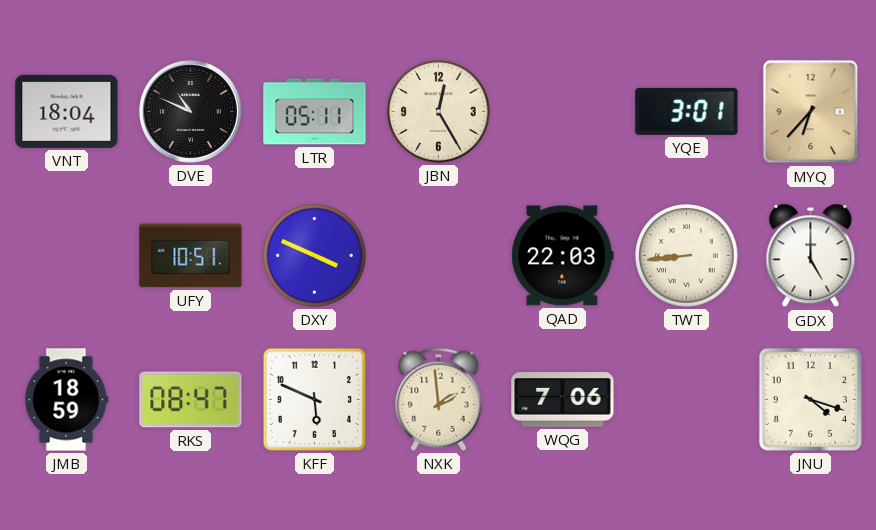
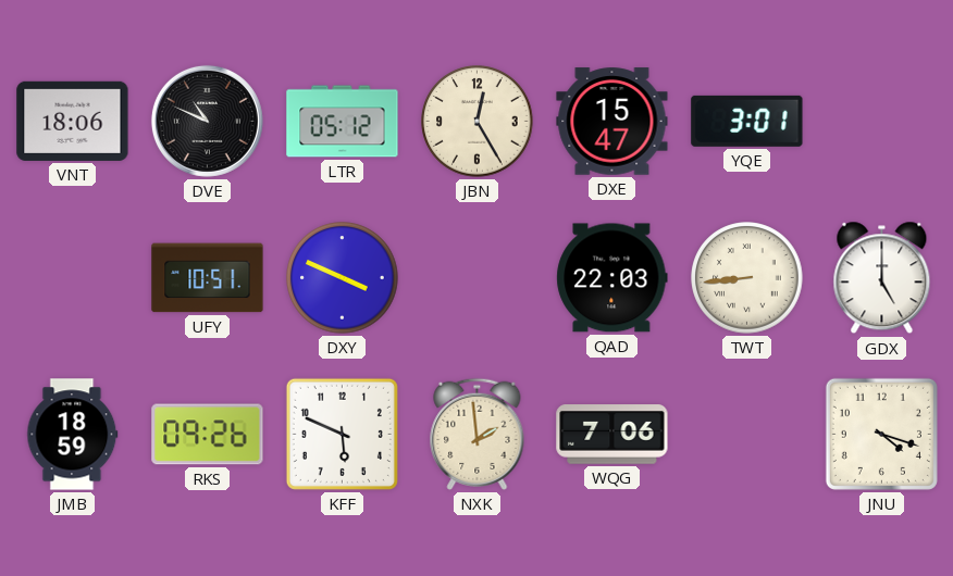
VNT: 18:04 -> 18:06
LTR: 05:11 -> 05:12
DXE: none -> 15:47
MYQ: 6:37 -> none
RKS: 08:47 -> 09:26
